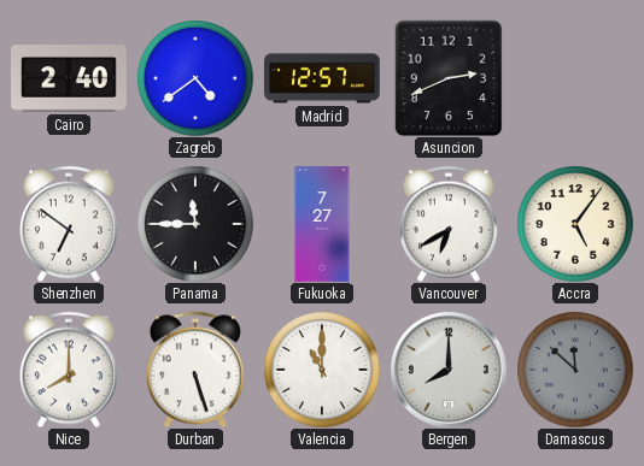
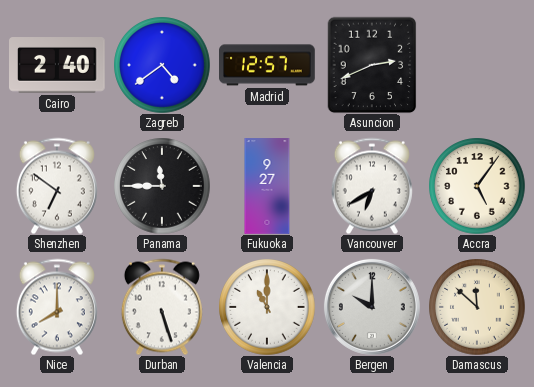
Fukuoka: 7:27 -> 9:27
Bergen: 8:00 -> 10:00
Damascus dial: grey -> cream
